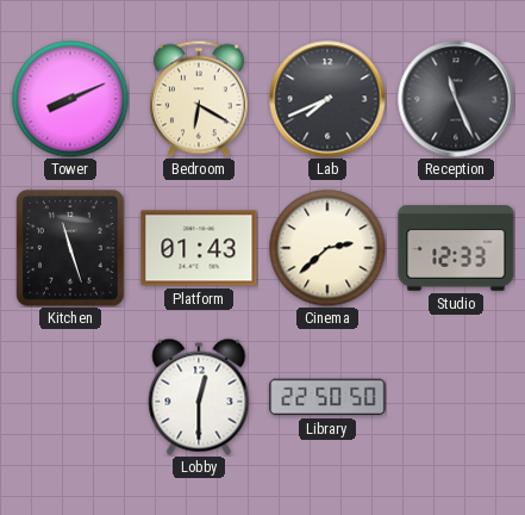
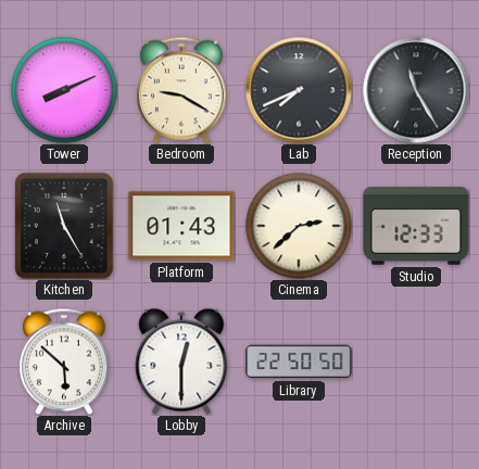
Bedroom: 6:20 -> 9:20
Reception: 11:26 -> 11:25
Kitchen: 11:27 -> 11:25
Archive: none -> 5:52
